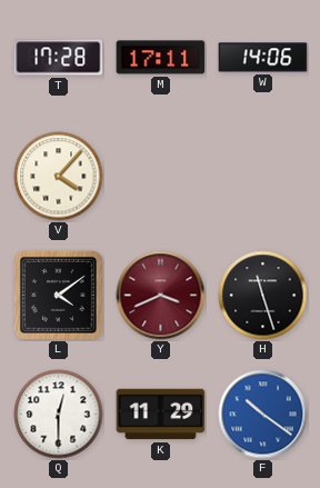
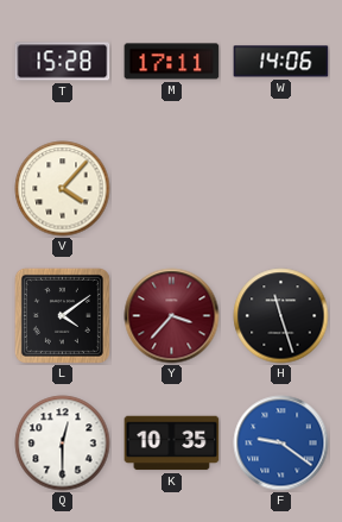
T: 17:28 -> 15:28
Y: 3:41 -> 3:37
K: 11:29 -> 10:35
F: 10:21 -> 9:21
